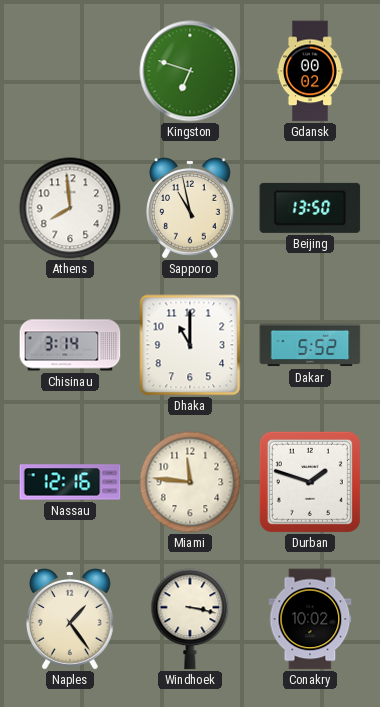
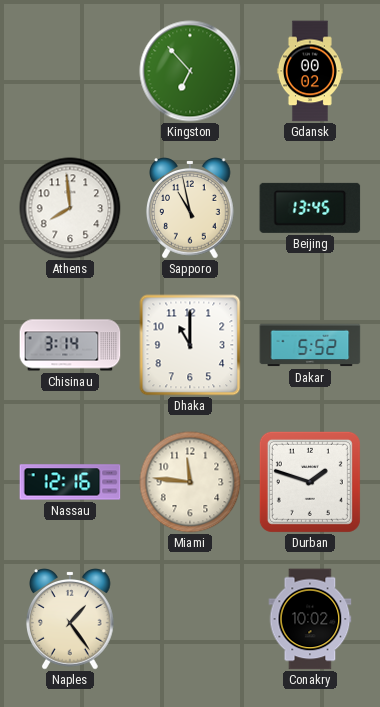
Kingston: 6:48 -> 6:53
Beijing: 13:50 -> 13:45
Windhoek: 3:17 -> none
